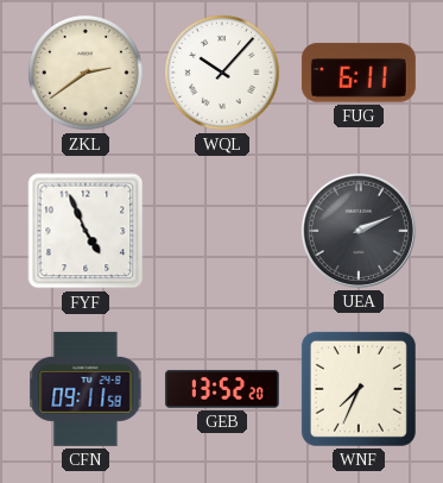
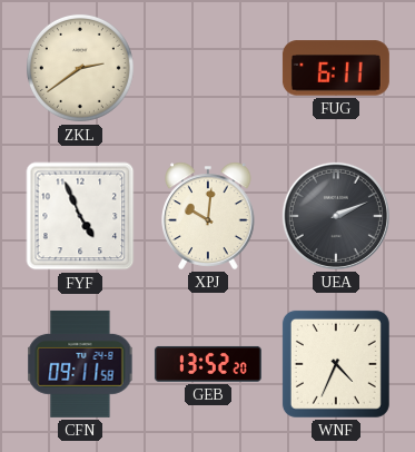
WQL: 10:07 -> none
XPJ: none -> 10:01
WNF: 7:34 -> 4:34
